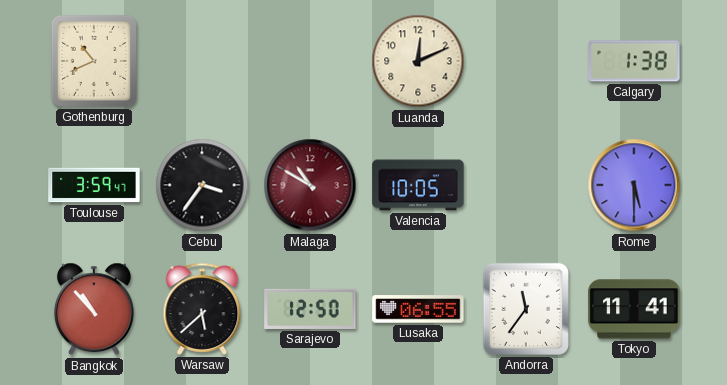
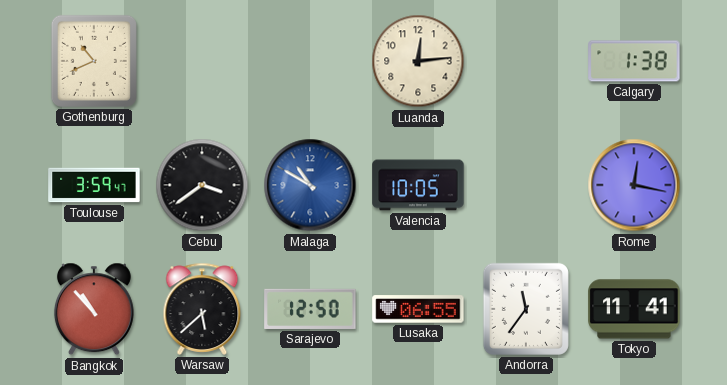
Luanda: 12:11 -> 12:14
Cebu: 3:36 -> 3:39
Malaga dial: burgundy -> blue
Rome: 5:30 -> 12:17
